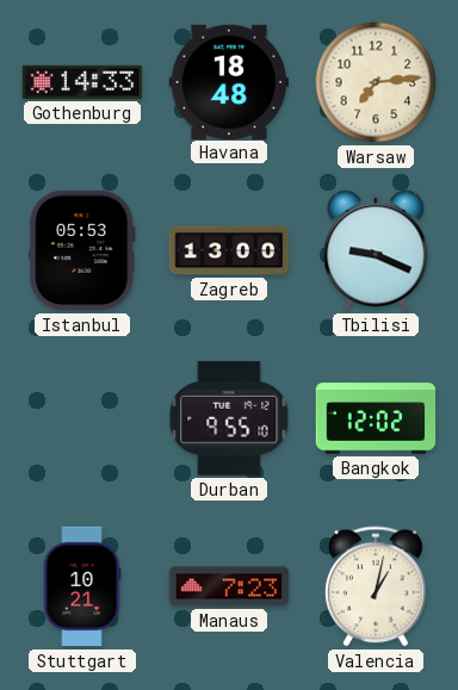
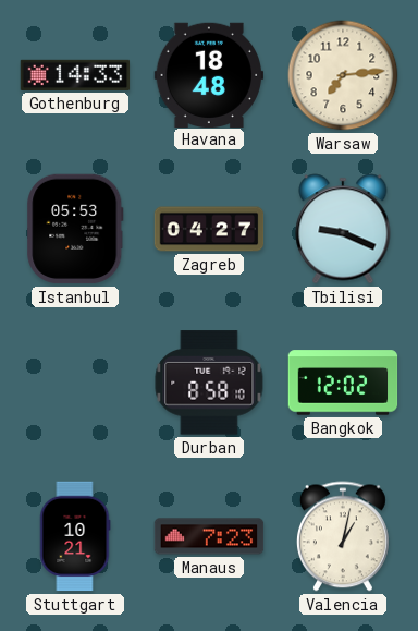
Zagreb: 13:00 -> 04:27
Durban: 9:55 -> 8:58
